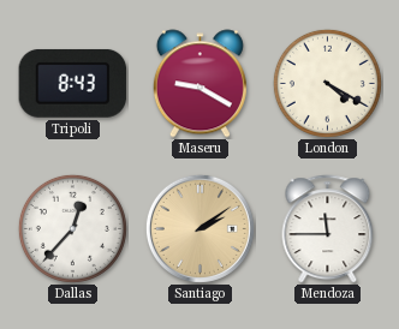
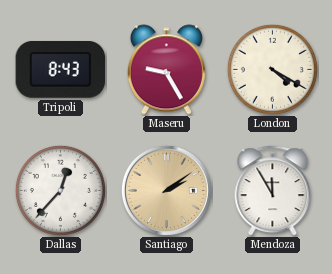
Maseru: 9:20 -> 9:25
Mendoza: 11:45 -> 11:55
